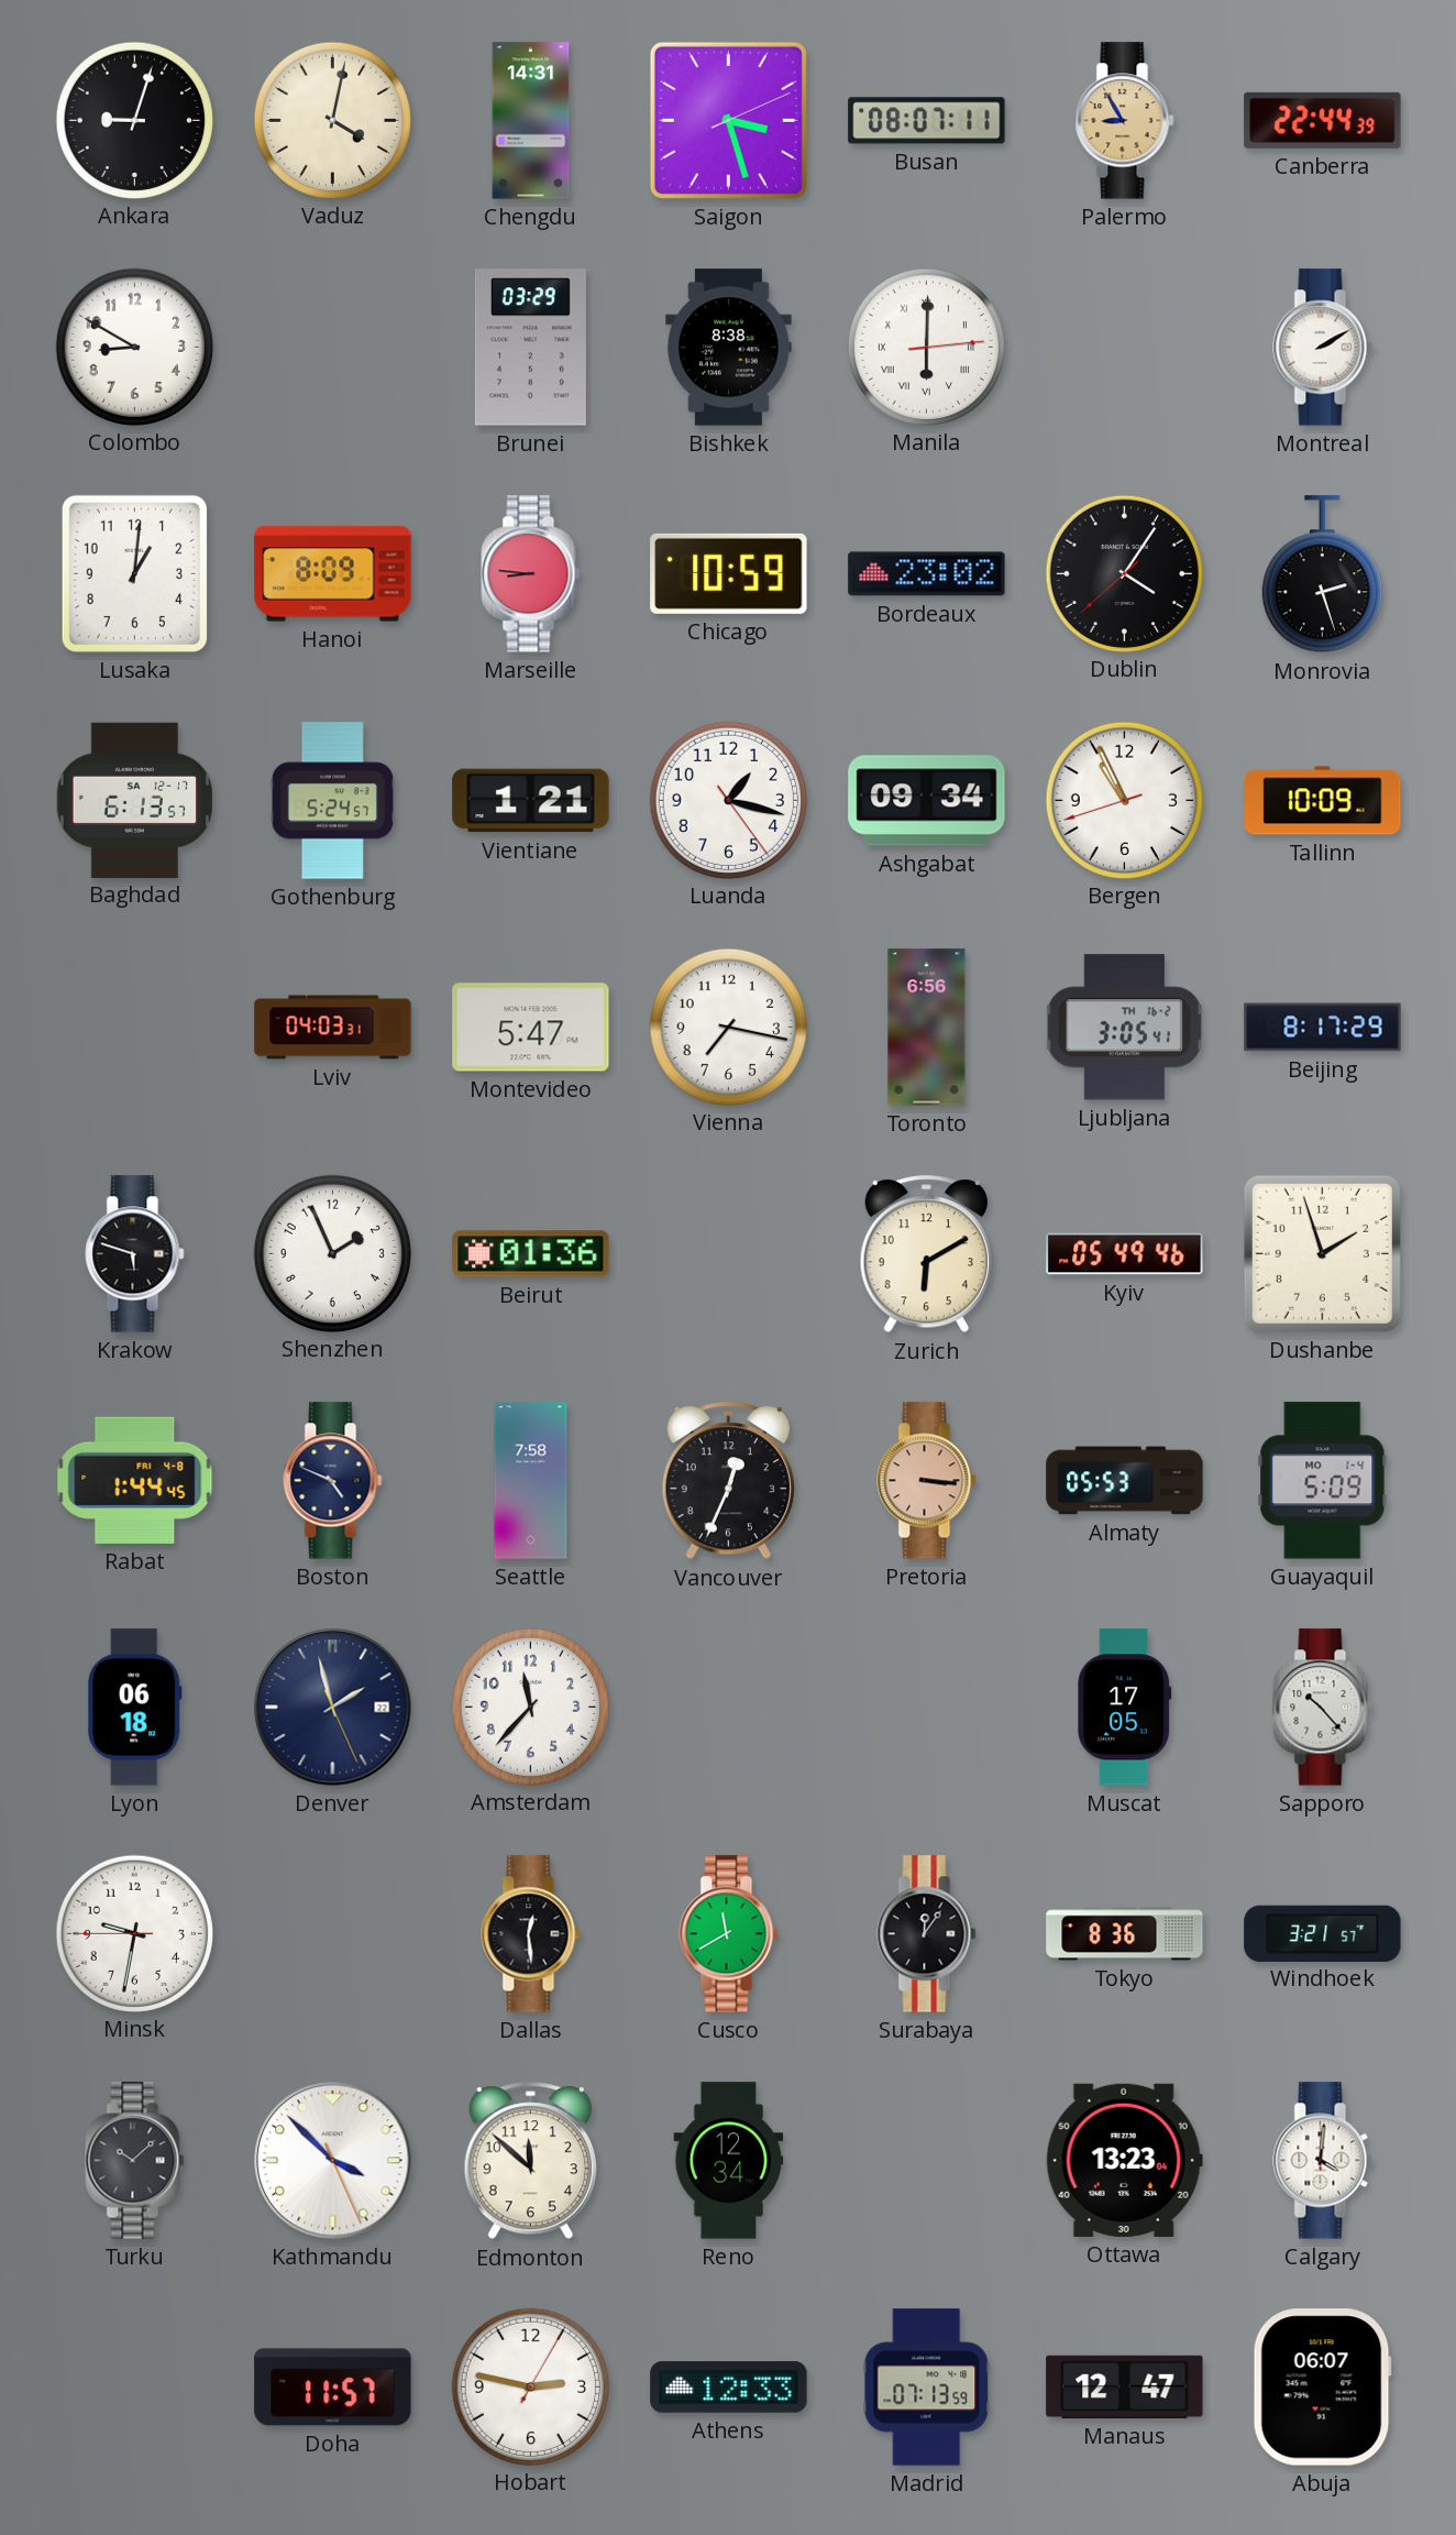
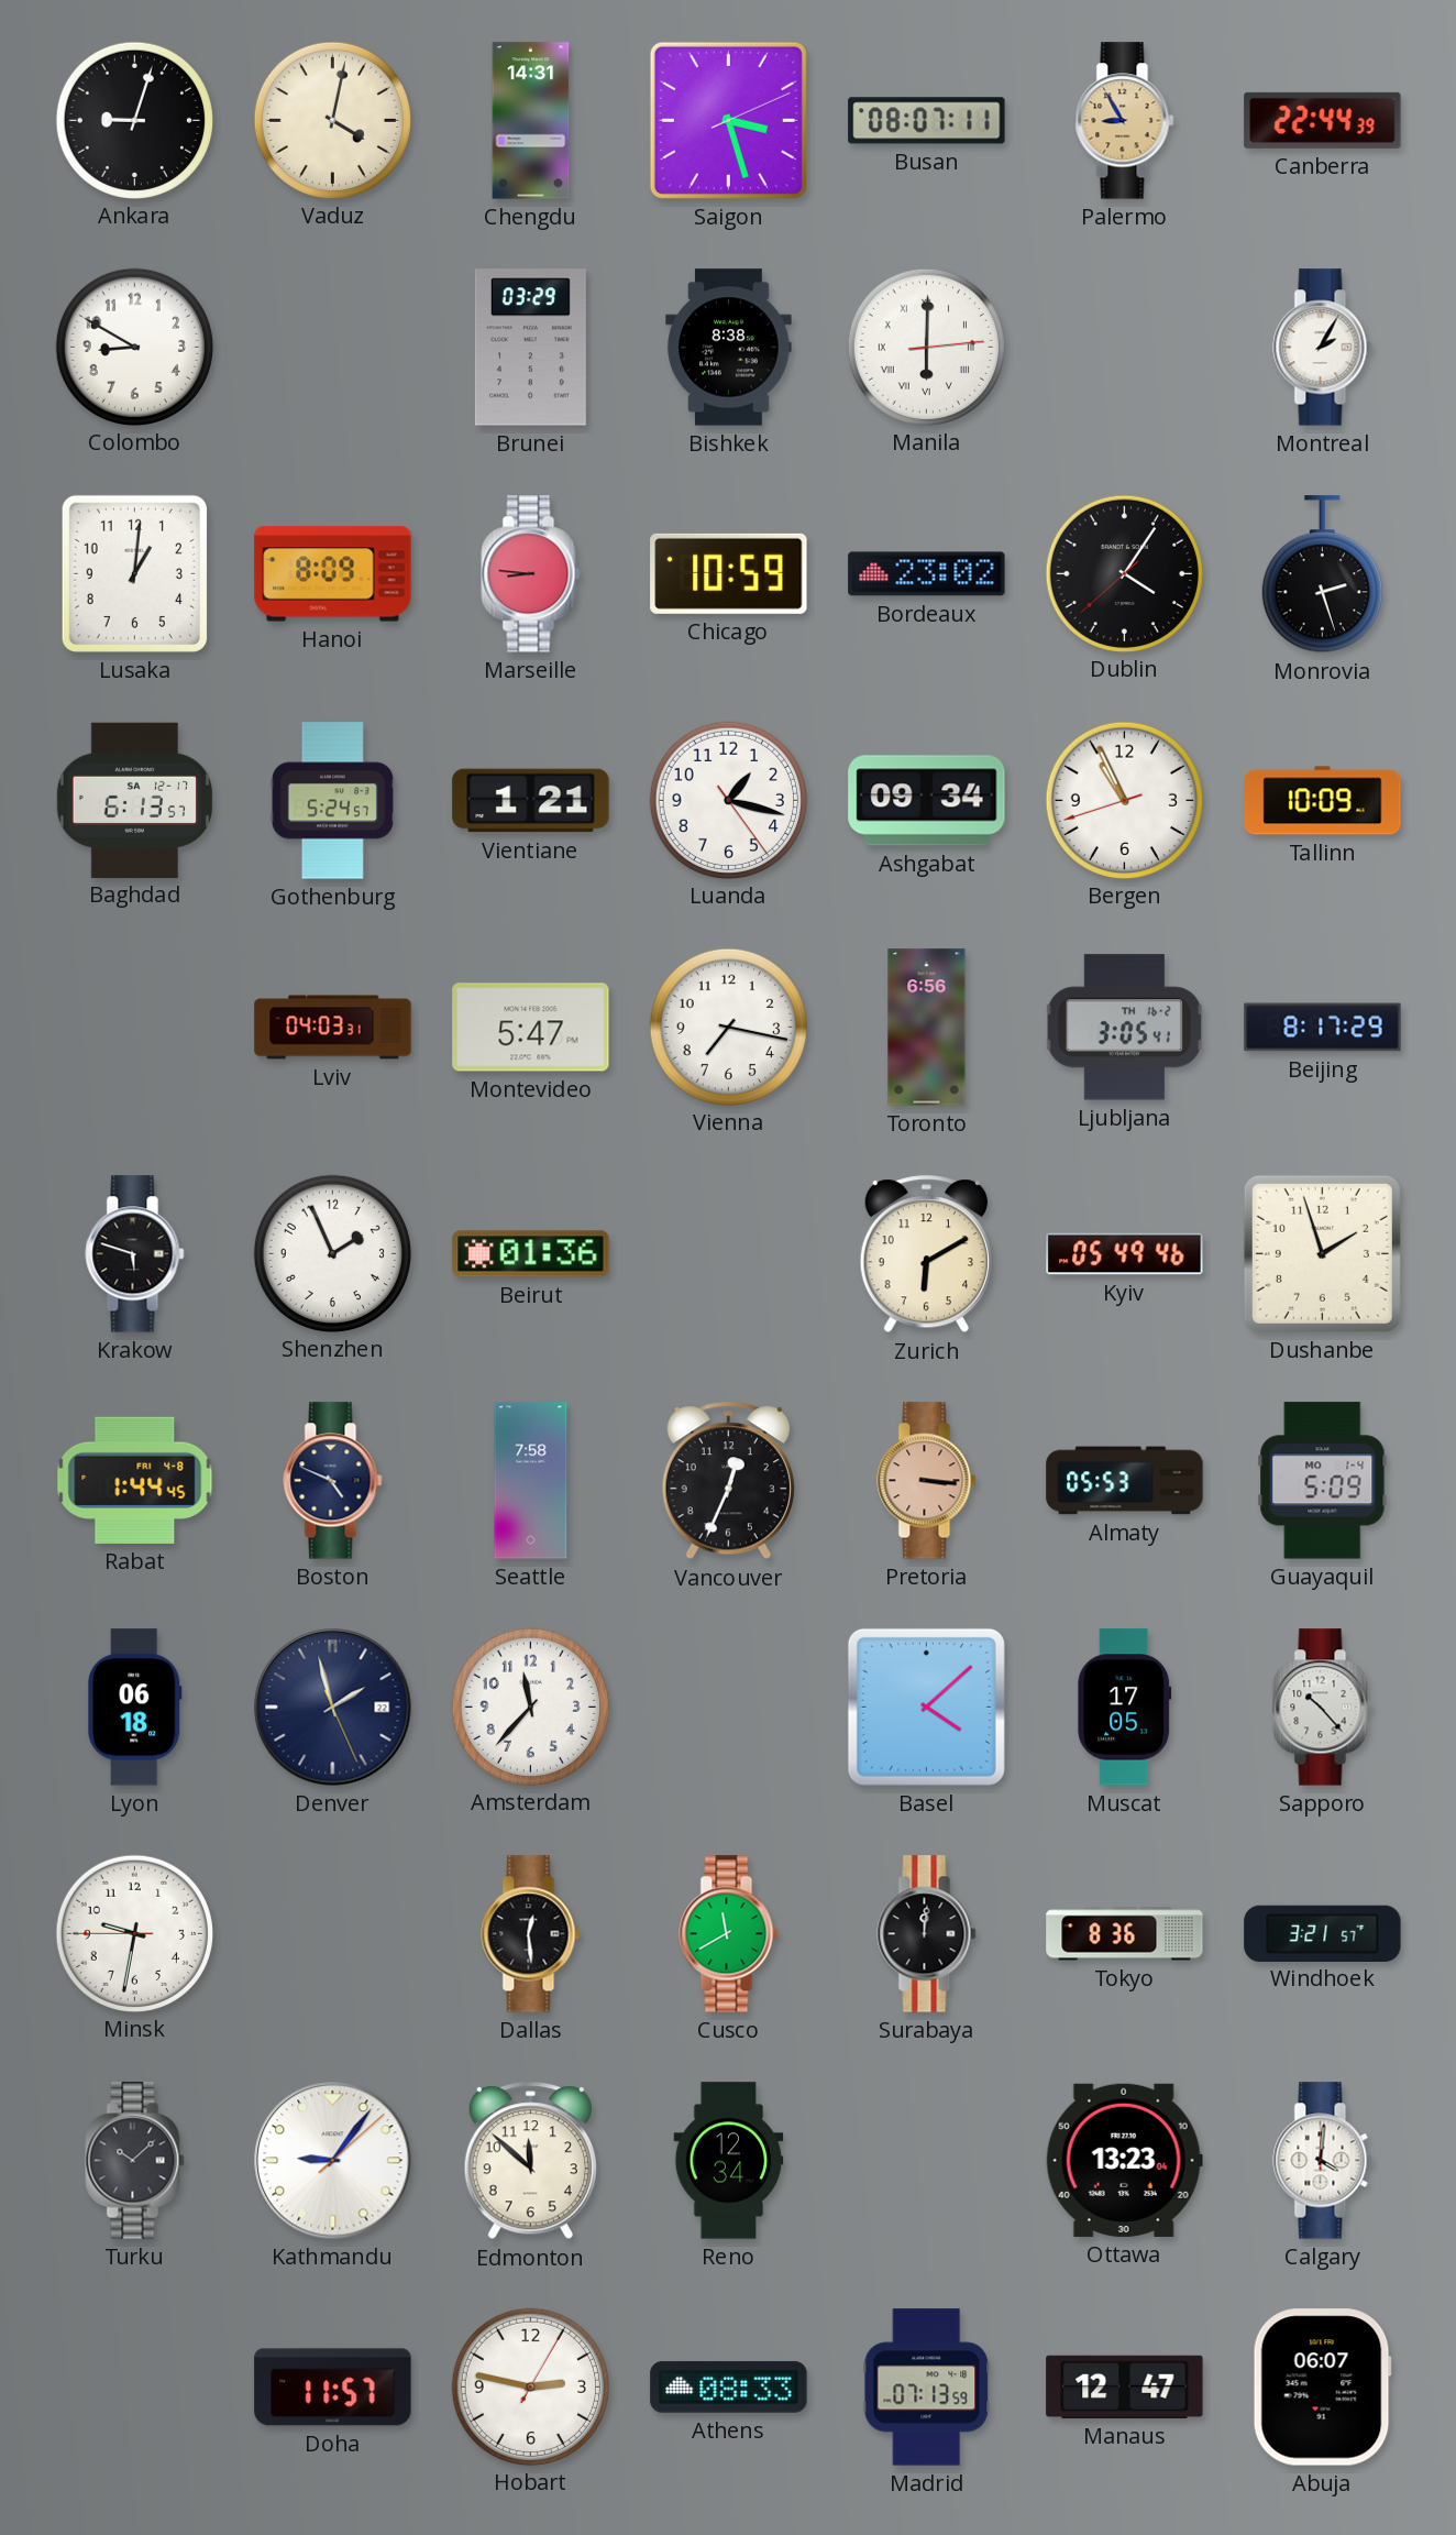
Montreal: 2:10 -> 2:05
Basel: none -> 4:08
Surabaya: 12:06 -> 12:01
Kathmandu: 3:52 -> 9:06
Athens: 12:33 -> 08:33
